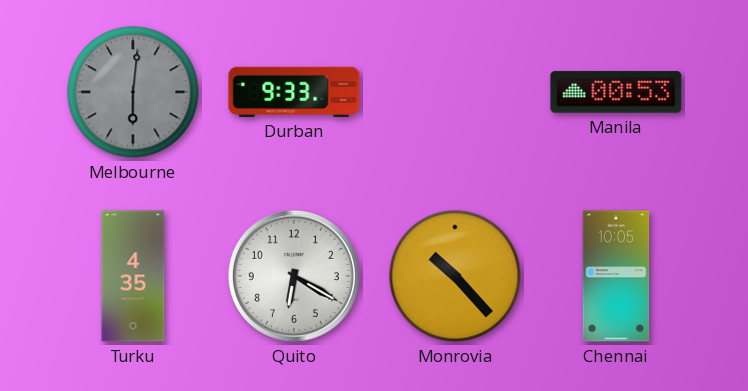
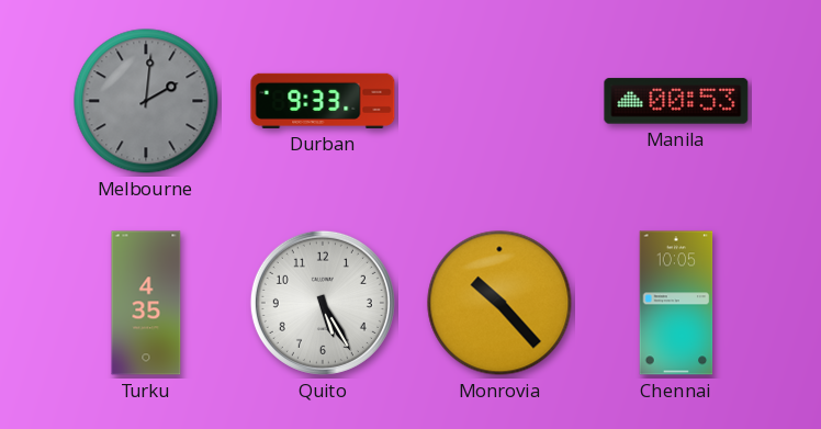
Melbourne: 6:01 -> 2:01
Quito: 6:20 -> 5:25
